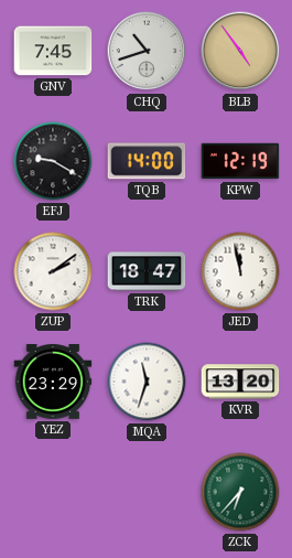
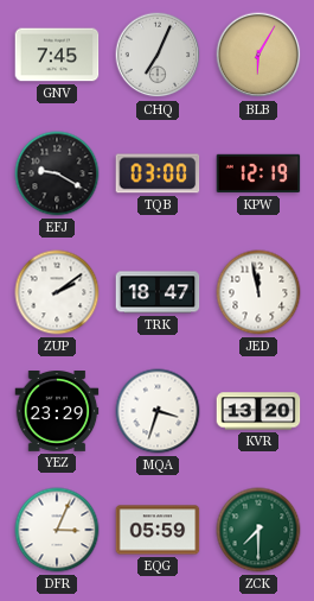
CHQ: 10:42 -> 7:04
BLB: 4:54 -> 6:05
TQB: 14:00 -> 03:00
MQA: 11:33 -> 3:33
DFR: none -> 3:04
EQG: none -> 05:59
ZCK: 6:37 -> 7:30
